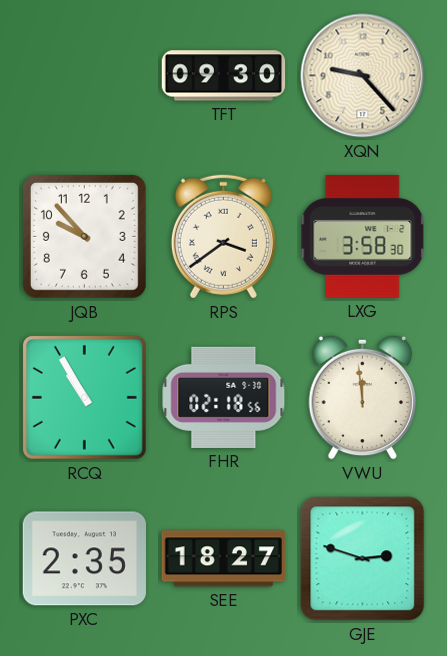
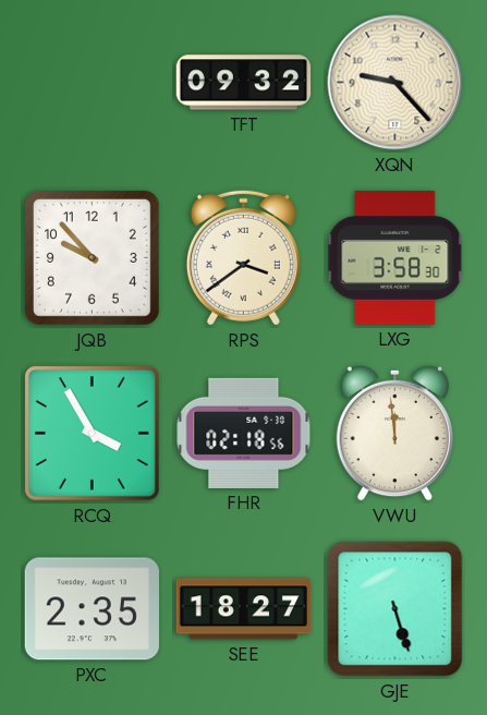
TFT: 09:30 -> 09:32
RCQ: 10:55 -> 3:55
GJE: 2:48 -> 5:27
